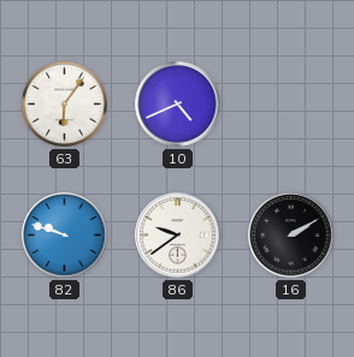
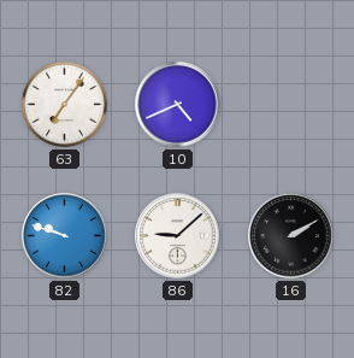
63: 6:06 -> 7:06
86: 9:39 -> 9:08
